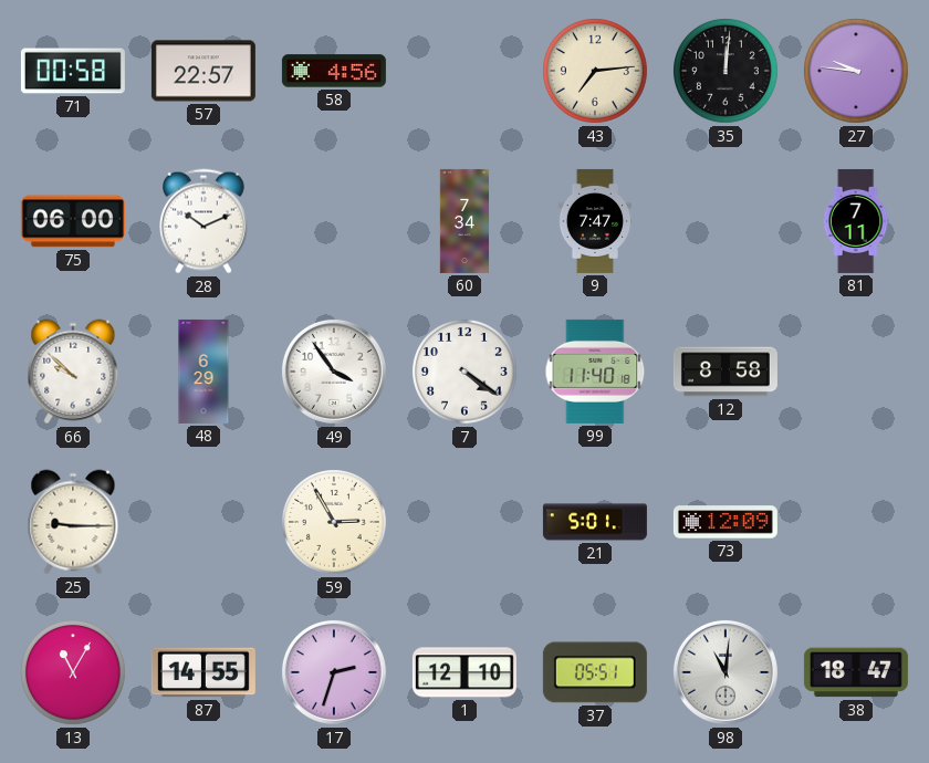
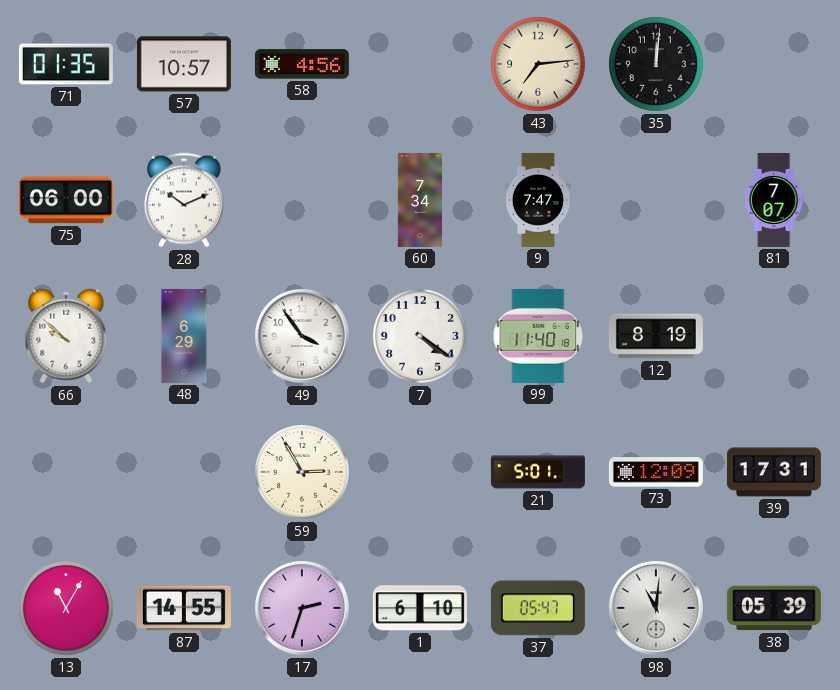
71: 00:58 -> 01:35
57: 22:57 -> 10:57
27: 9:46 -> none
81: 7:11 -> 7:07
12: 8:58 -> 8:19
25: 9:15 -> none
39: none -> 17:31
1: 12:10 -> 6:10
37: 05:51 -> 05:47
38: 18:47 -> 05:39
